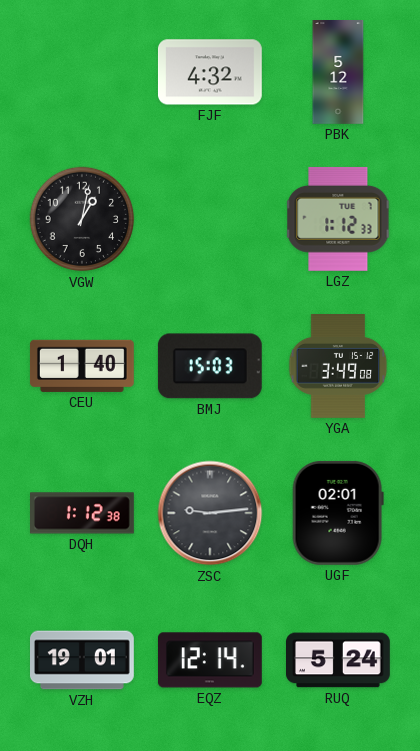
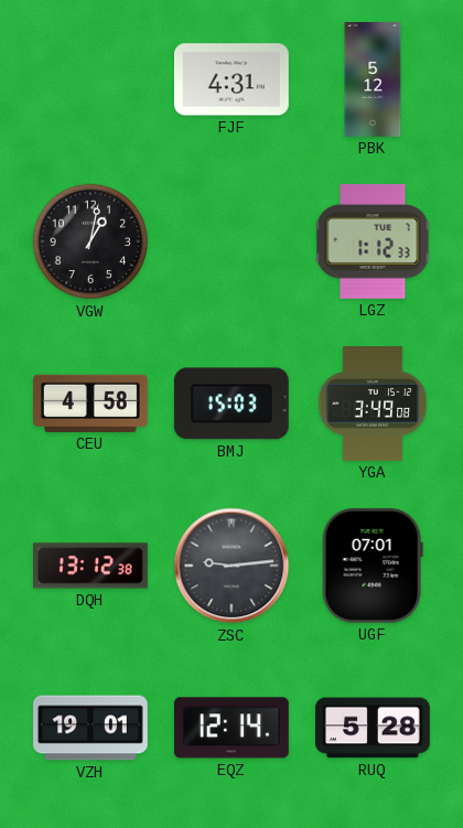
FJF: 4:32 -> 4:31
CEU: 1:40 -> 4:58
DQH: 1:12 -> 13:12
UGF: 02:01 -> 07:01
RUQ: 5:24 -> 5:28
